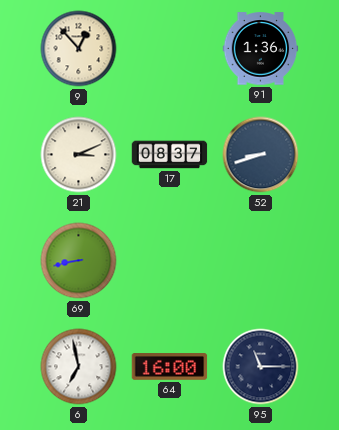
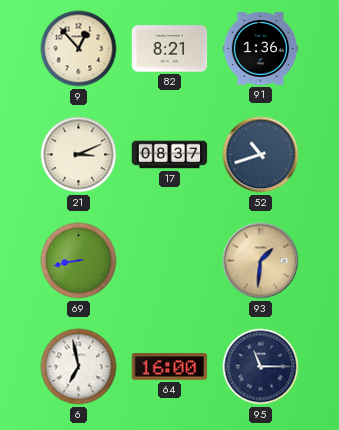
82: none -> 8:21
52: 8:42 -> 10:42
93: none -> 1:31
